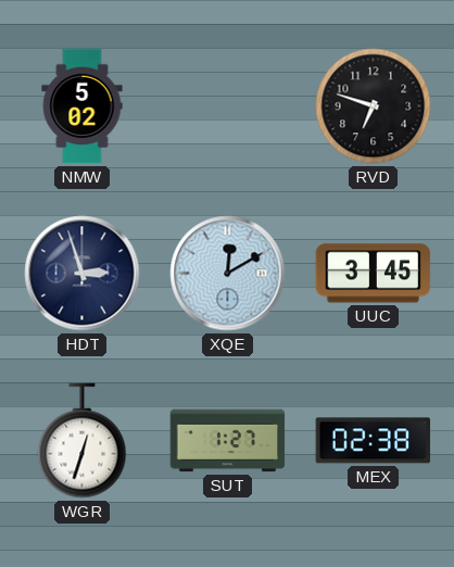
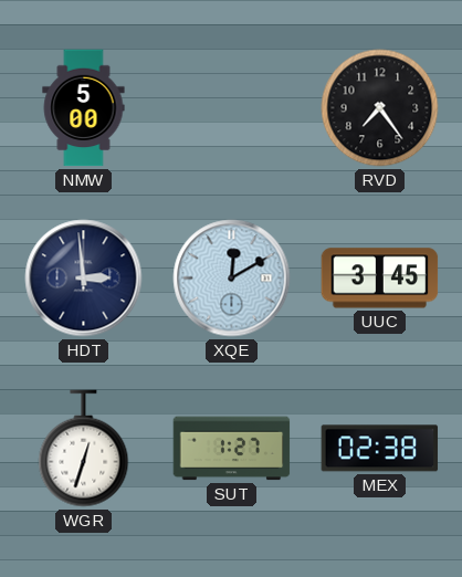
NMW: 5:02 -> 5:00
RVD: 6:48 -> 7:24
HDT: 2:57 -> 2:59
